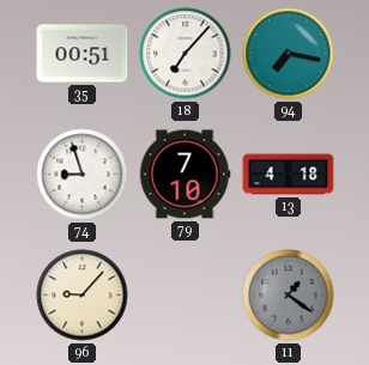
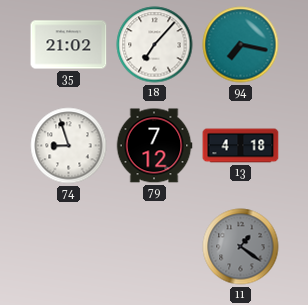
35: 00:51 -> 21:02
79: 7:10 -> 7:12
96: 9:07 -> none
